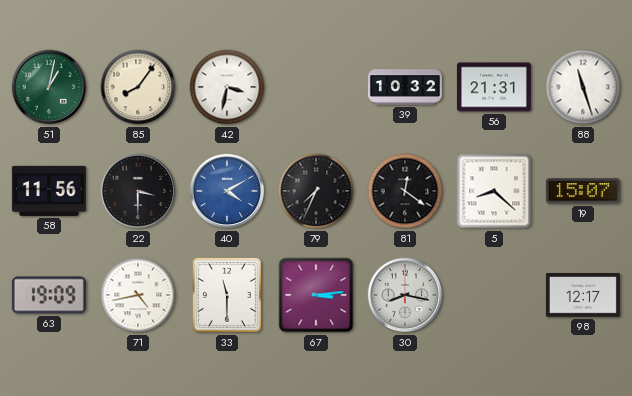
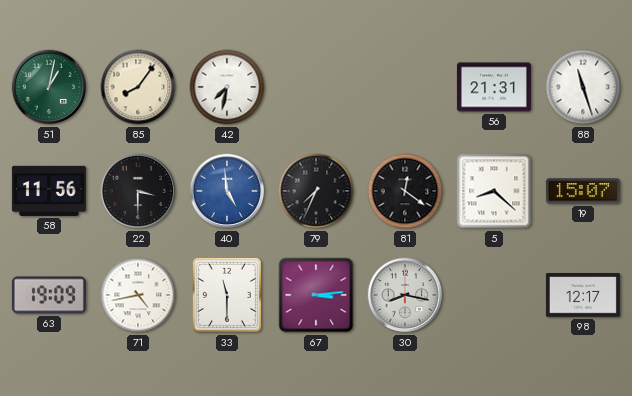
42: 3:32 -> 7:32
39: 10:32 -> none
40: 4:10 -> 4:59
